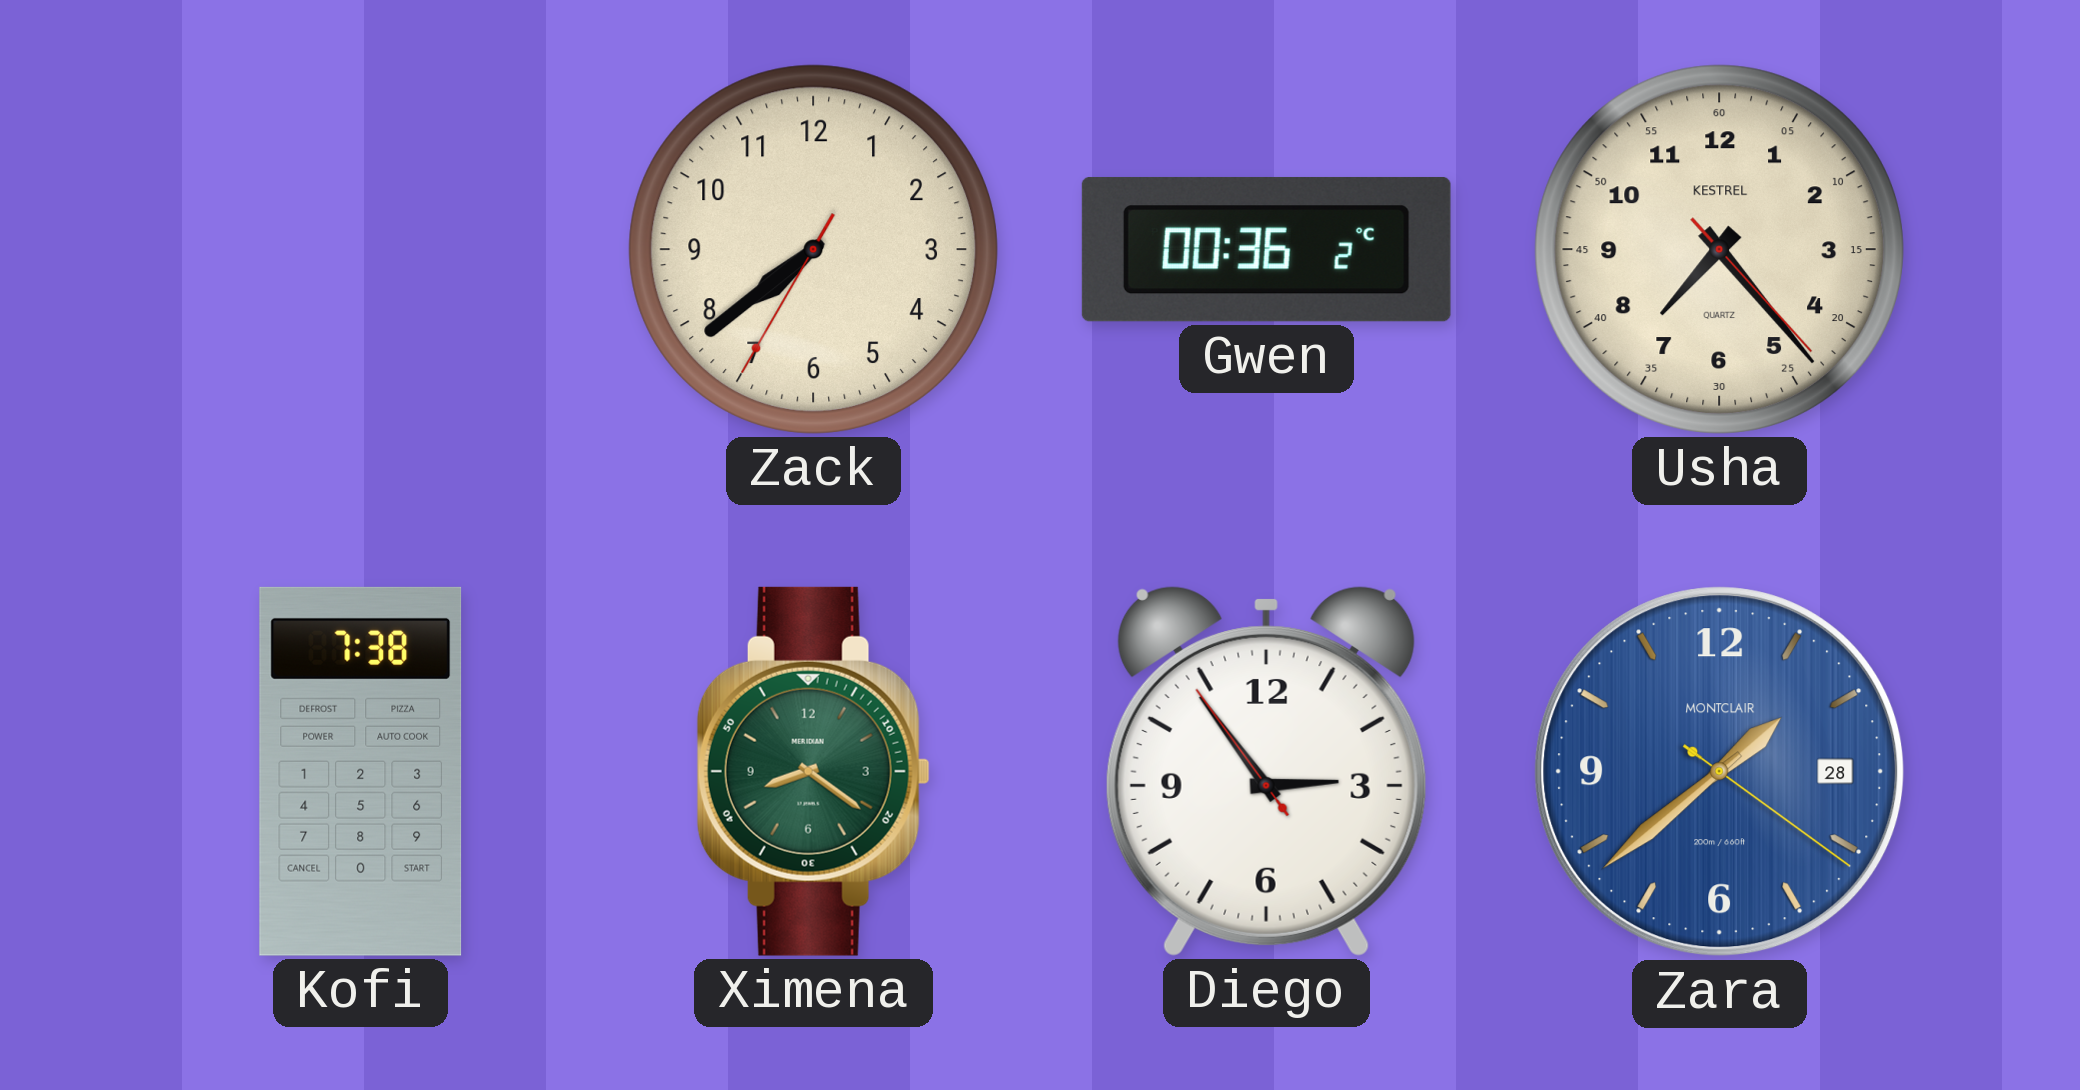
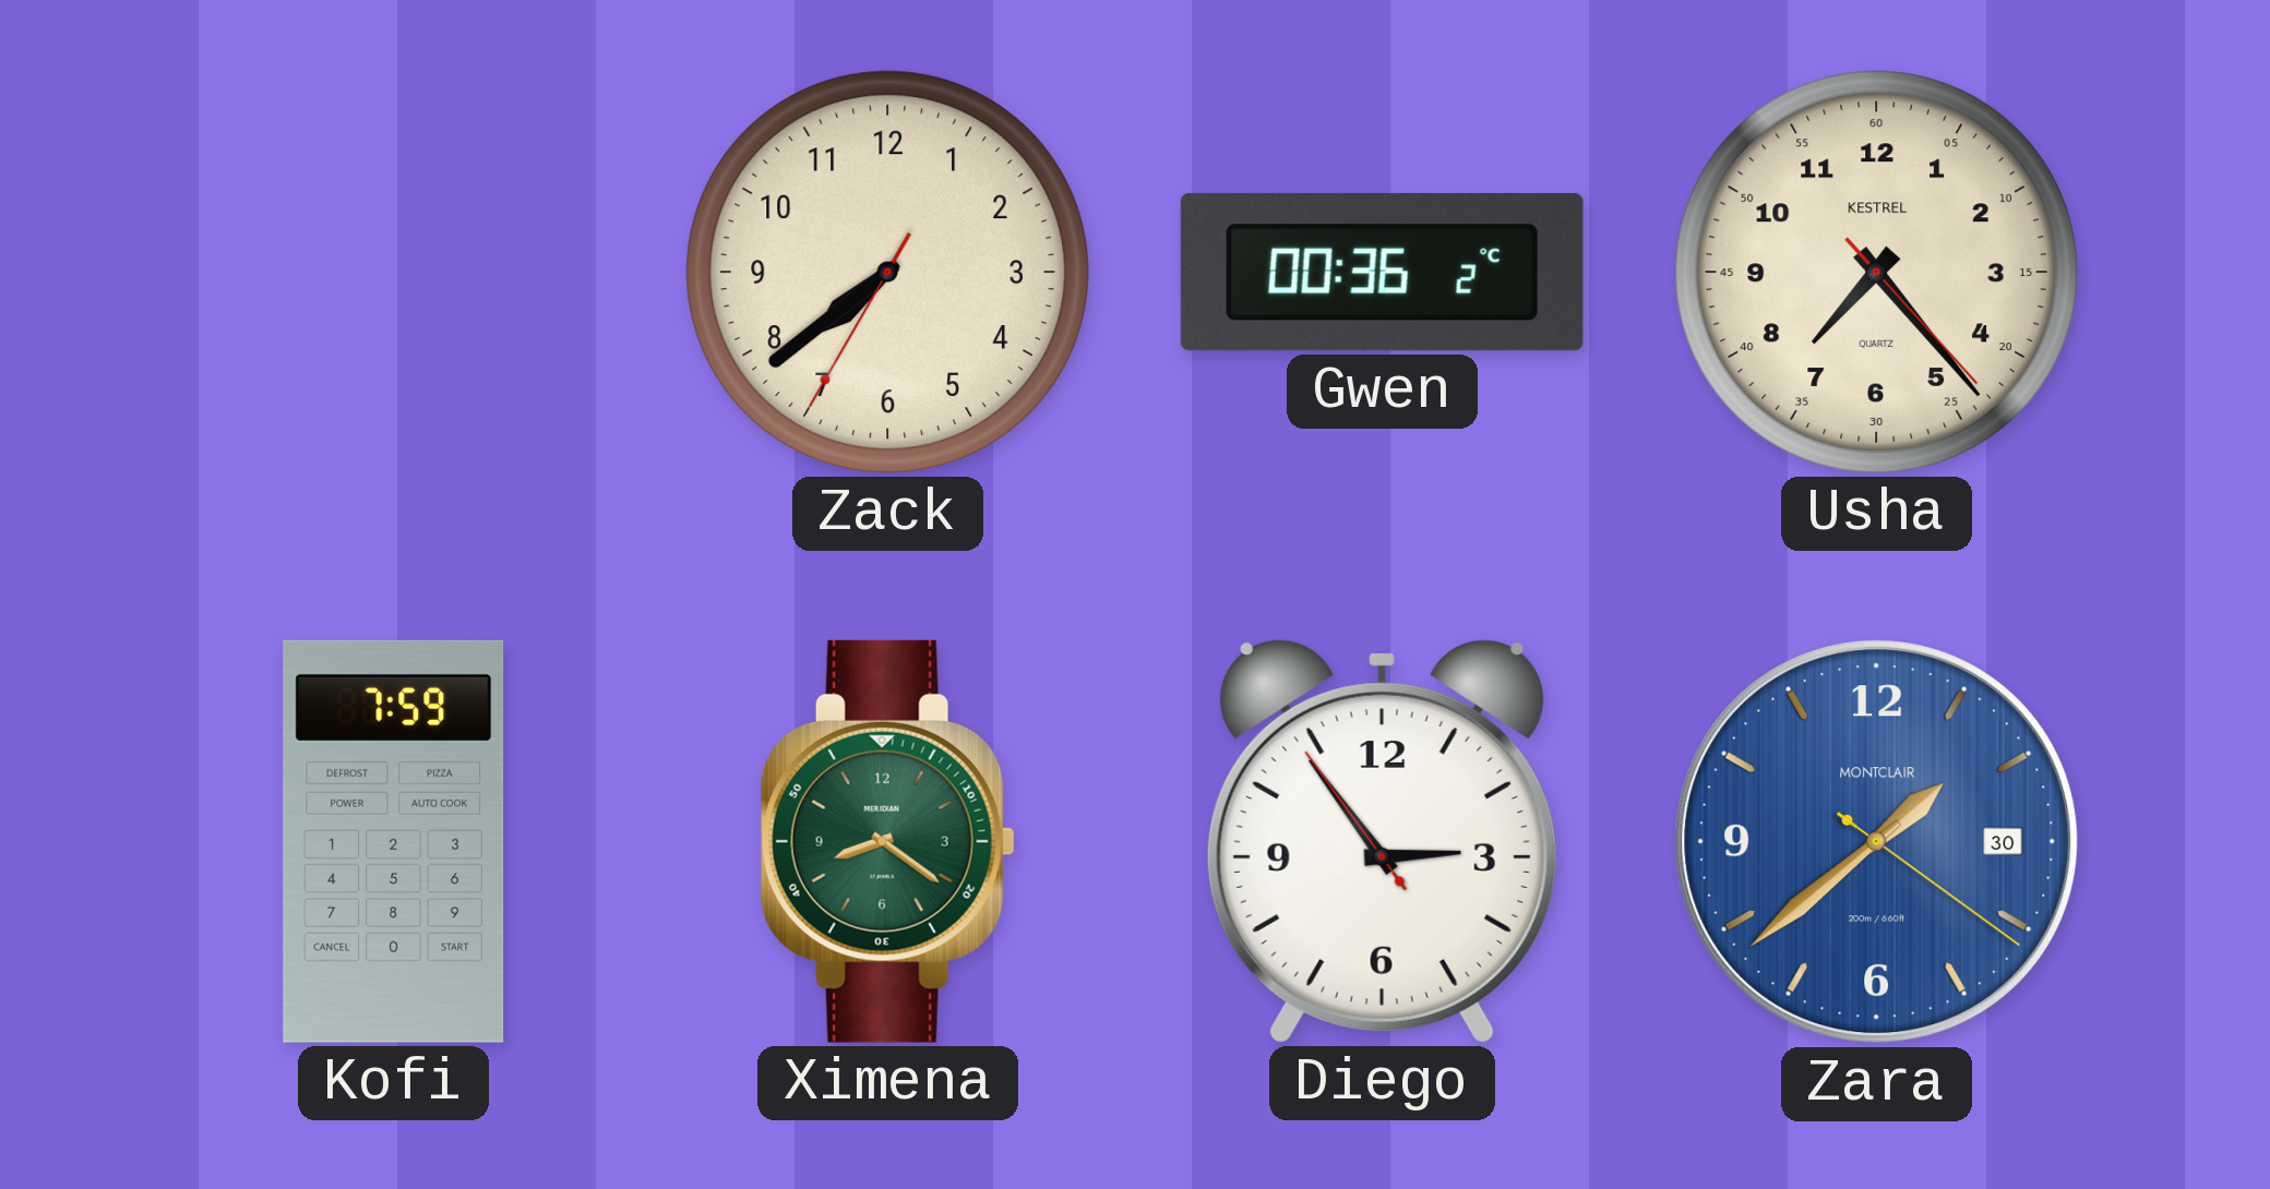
Kofi: 7:38 -> 7:59
Zara date: 28 -> 30
